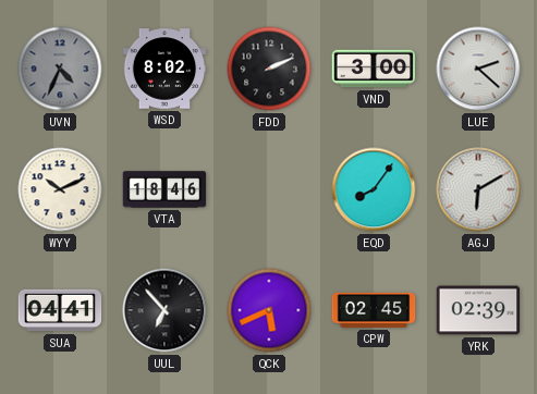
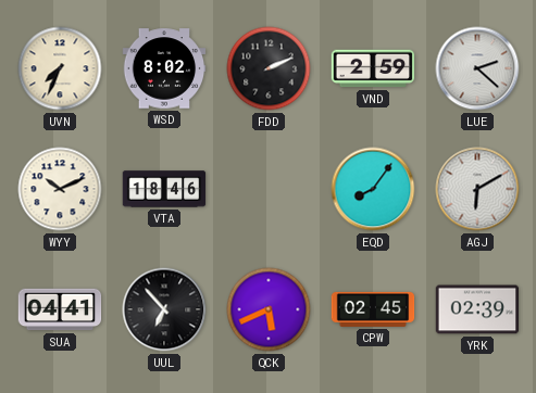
UVN: 4:34 -> 7:34
UVN dial: grey -> cream
VND: 3:00 -> 2:59
